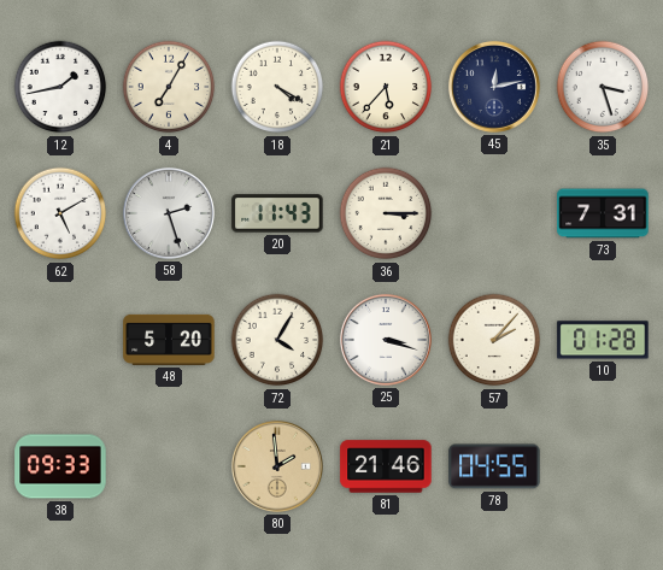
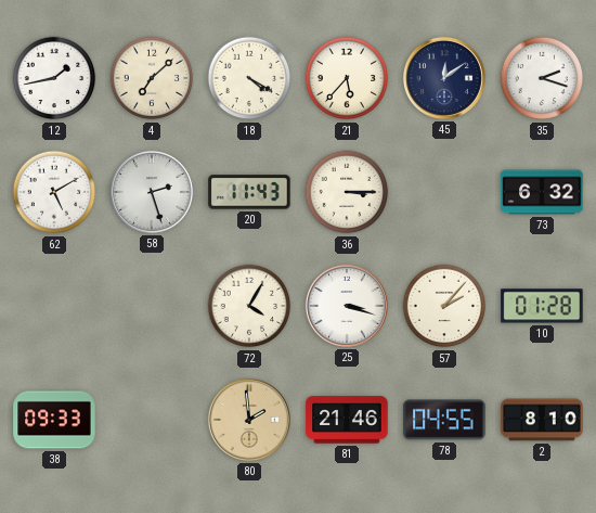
4: 7:05 -> 7:08
45: 12:13 -> 12:09
35: 3:27 -> 2:18
73: 7:31 -> 6:32
48: 5:20 -> none
2: none -> 8:10
